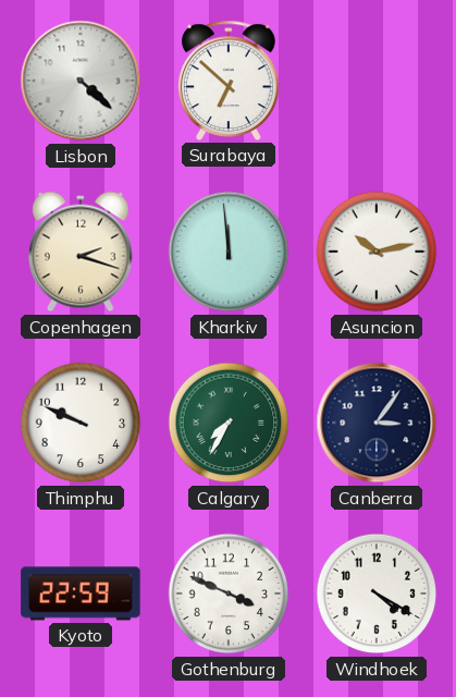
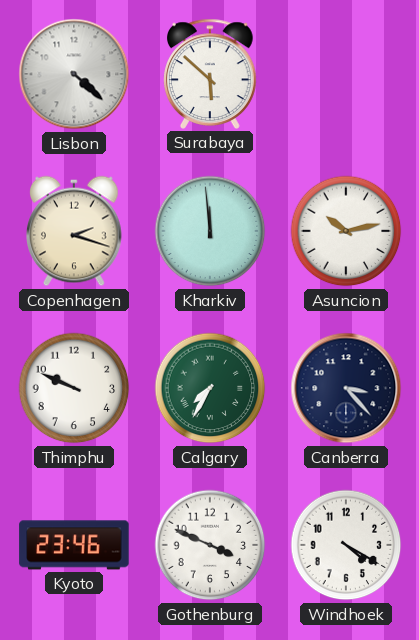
Surabaya: 6:52 -> 5:52
Canberra: 3:06 -> 3:23
Kyoto: 22:59 -> 23:46
